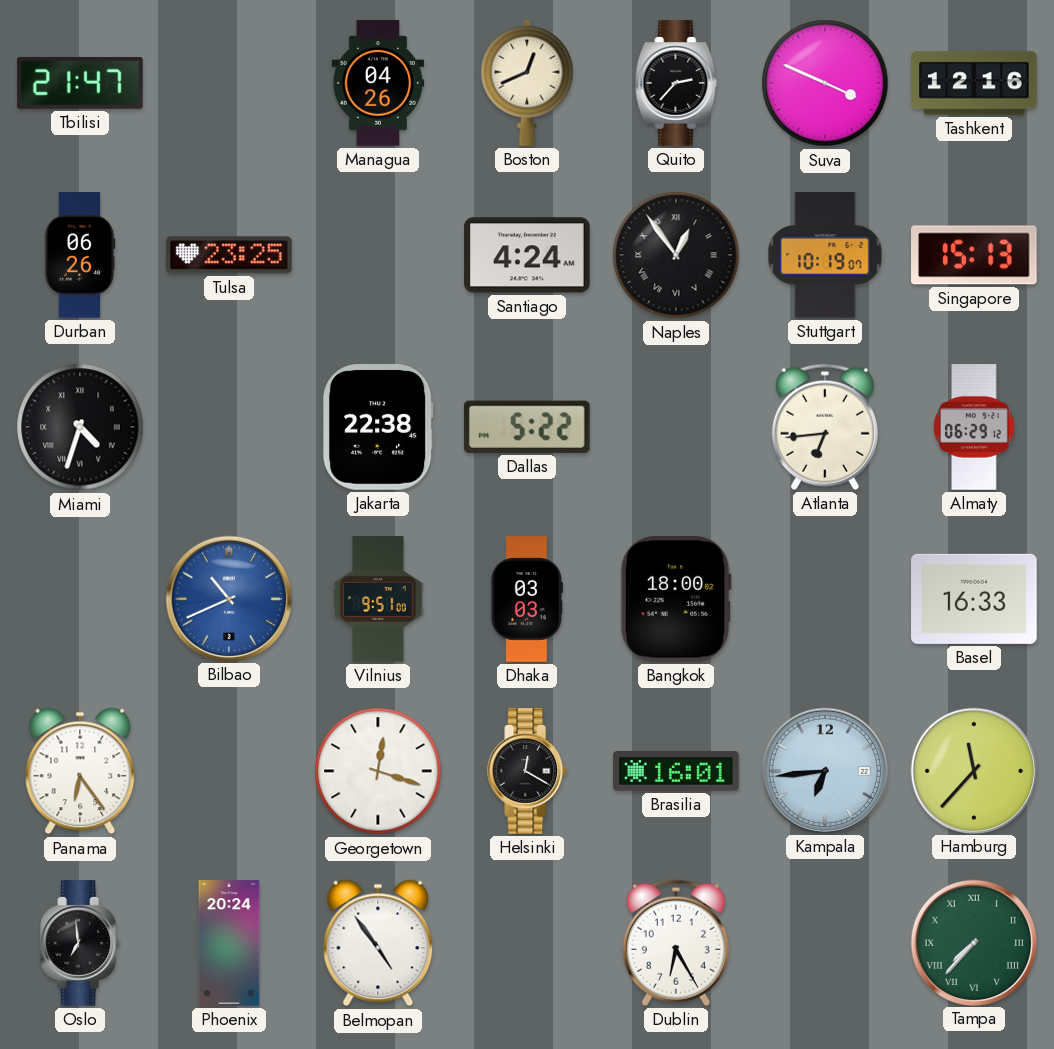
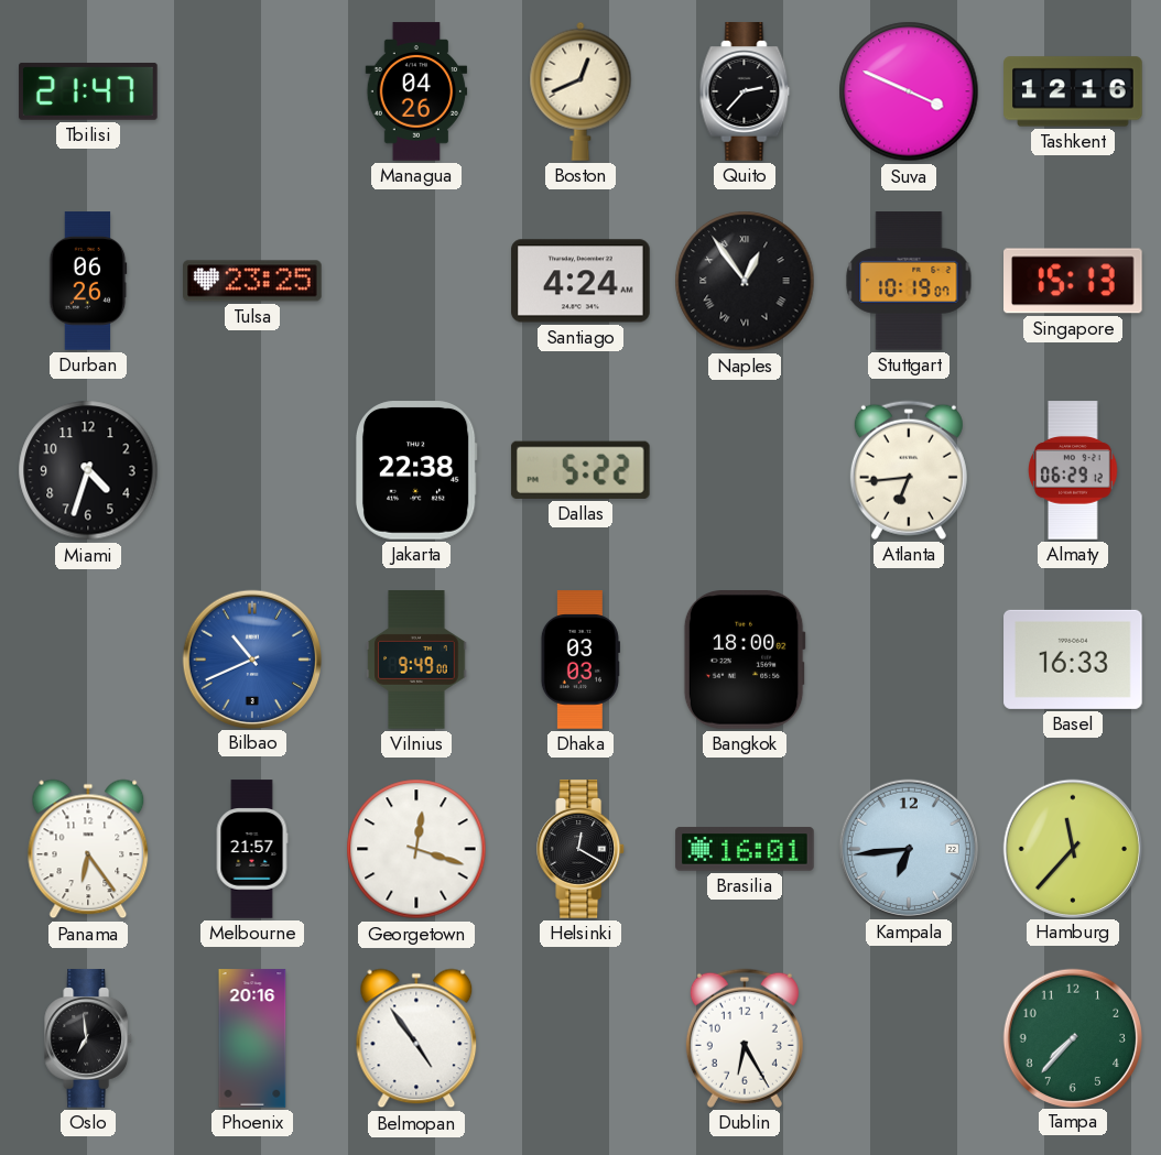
Miami numerals: Roman -> Arabic
Vilnius: 9:51 -> 9:49
Melbourne: none -> 21:57
Phoenix: 20:24 -> 20:16
Tampa numerals: Roman -> Arabic
